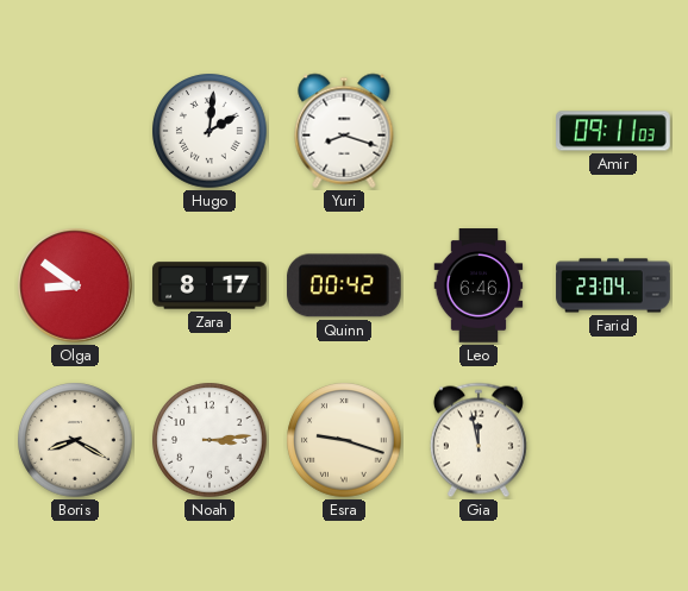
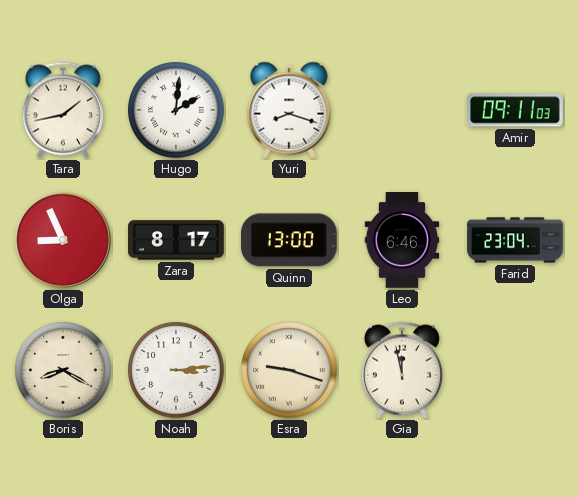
Tara: none -> 1:43
Olga: 8:51 -> 8:56
Quinn: 00:42 -> 13:00
